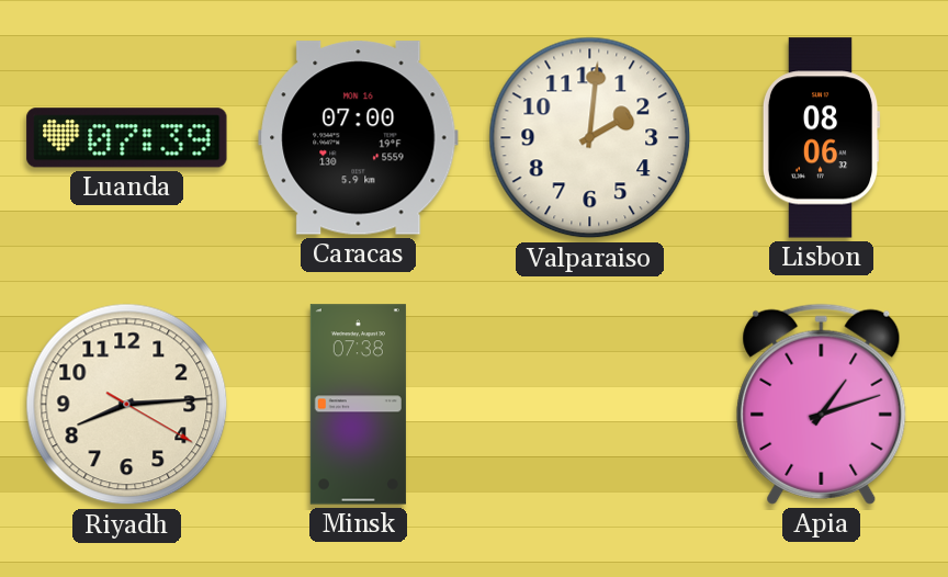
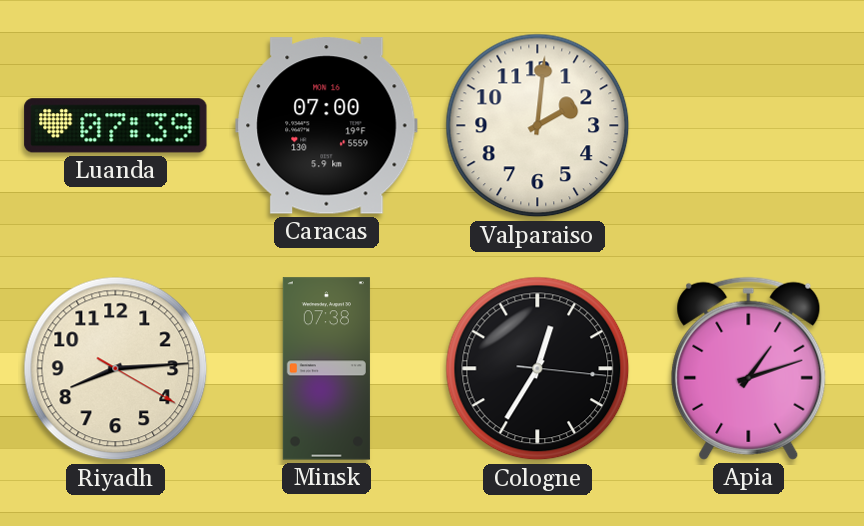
Lisbon: 08:06 -> none
Cologne: none -> 12:35
